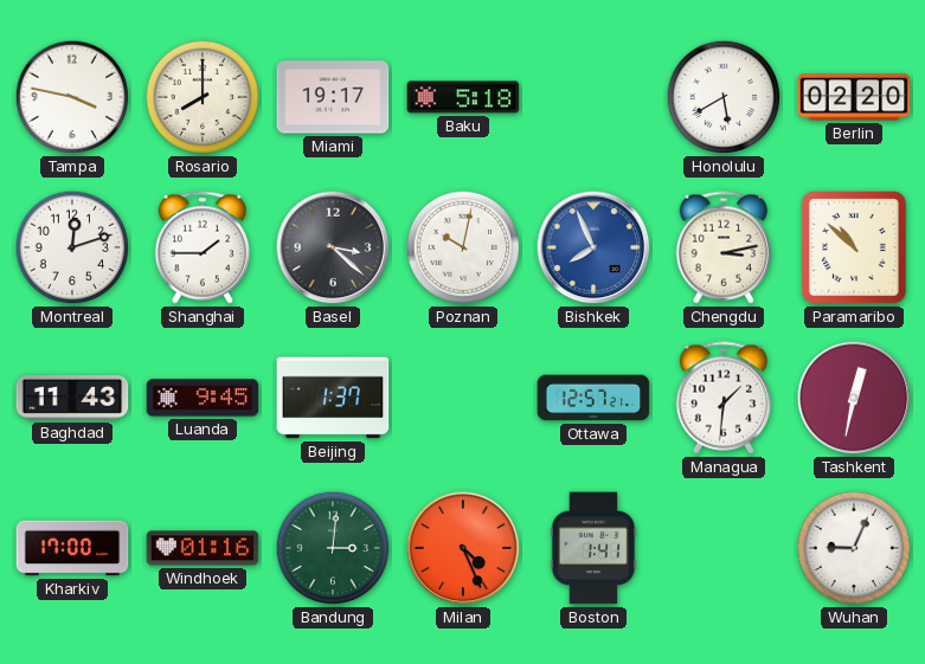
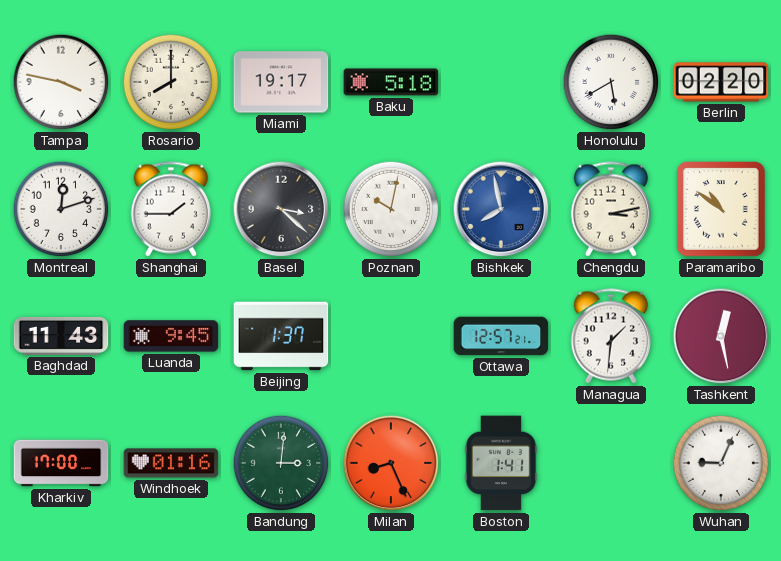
Bishkek: 7:56 -> 7:58
Paramaribo: 10:52 -> 10:51
Tashkent: 12:32 -> 12:28
Milan: 4:26 -> 8:26
